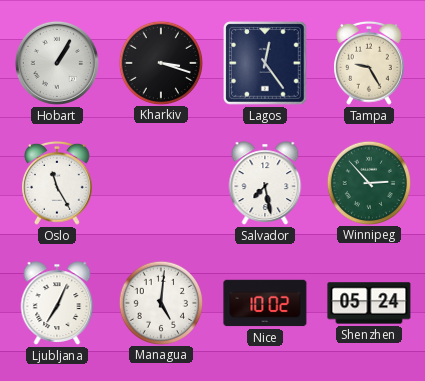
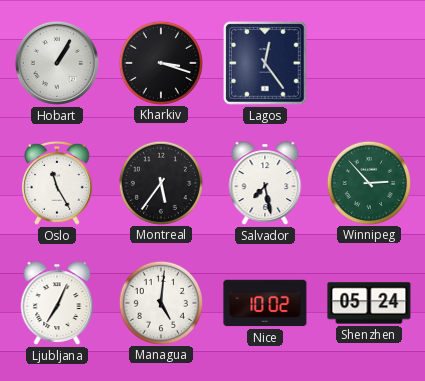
Tampa: 9:25 -> none
Montreal: none -> 5:36
